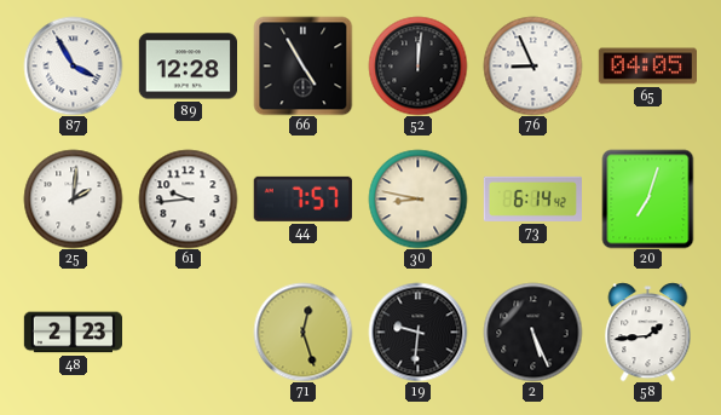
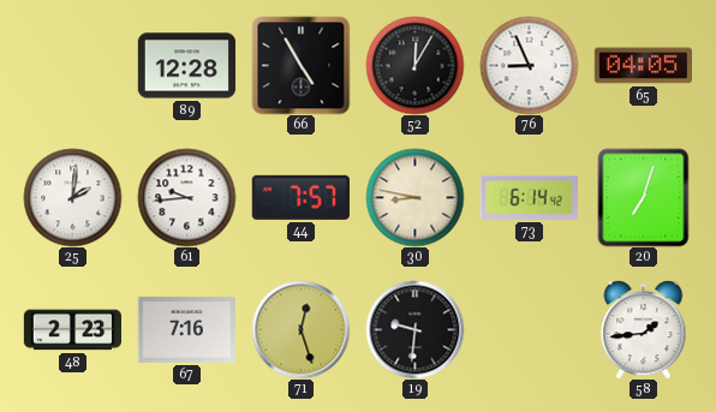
87: 3:55 -> none
52: 12:01 -> 12:05
67: none -> 7:16
2: 5:26 -> none
